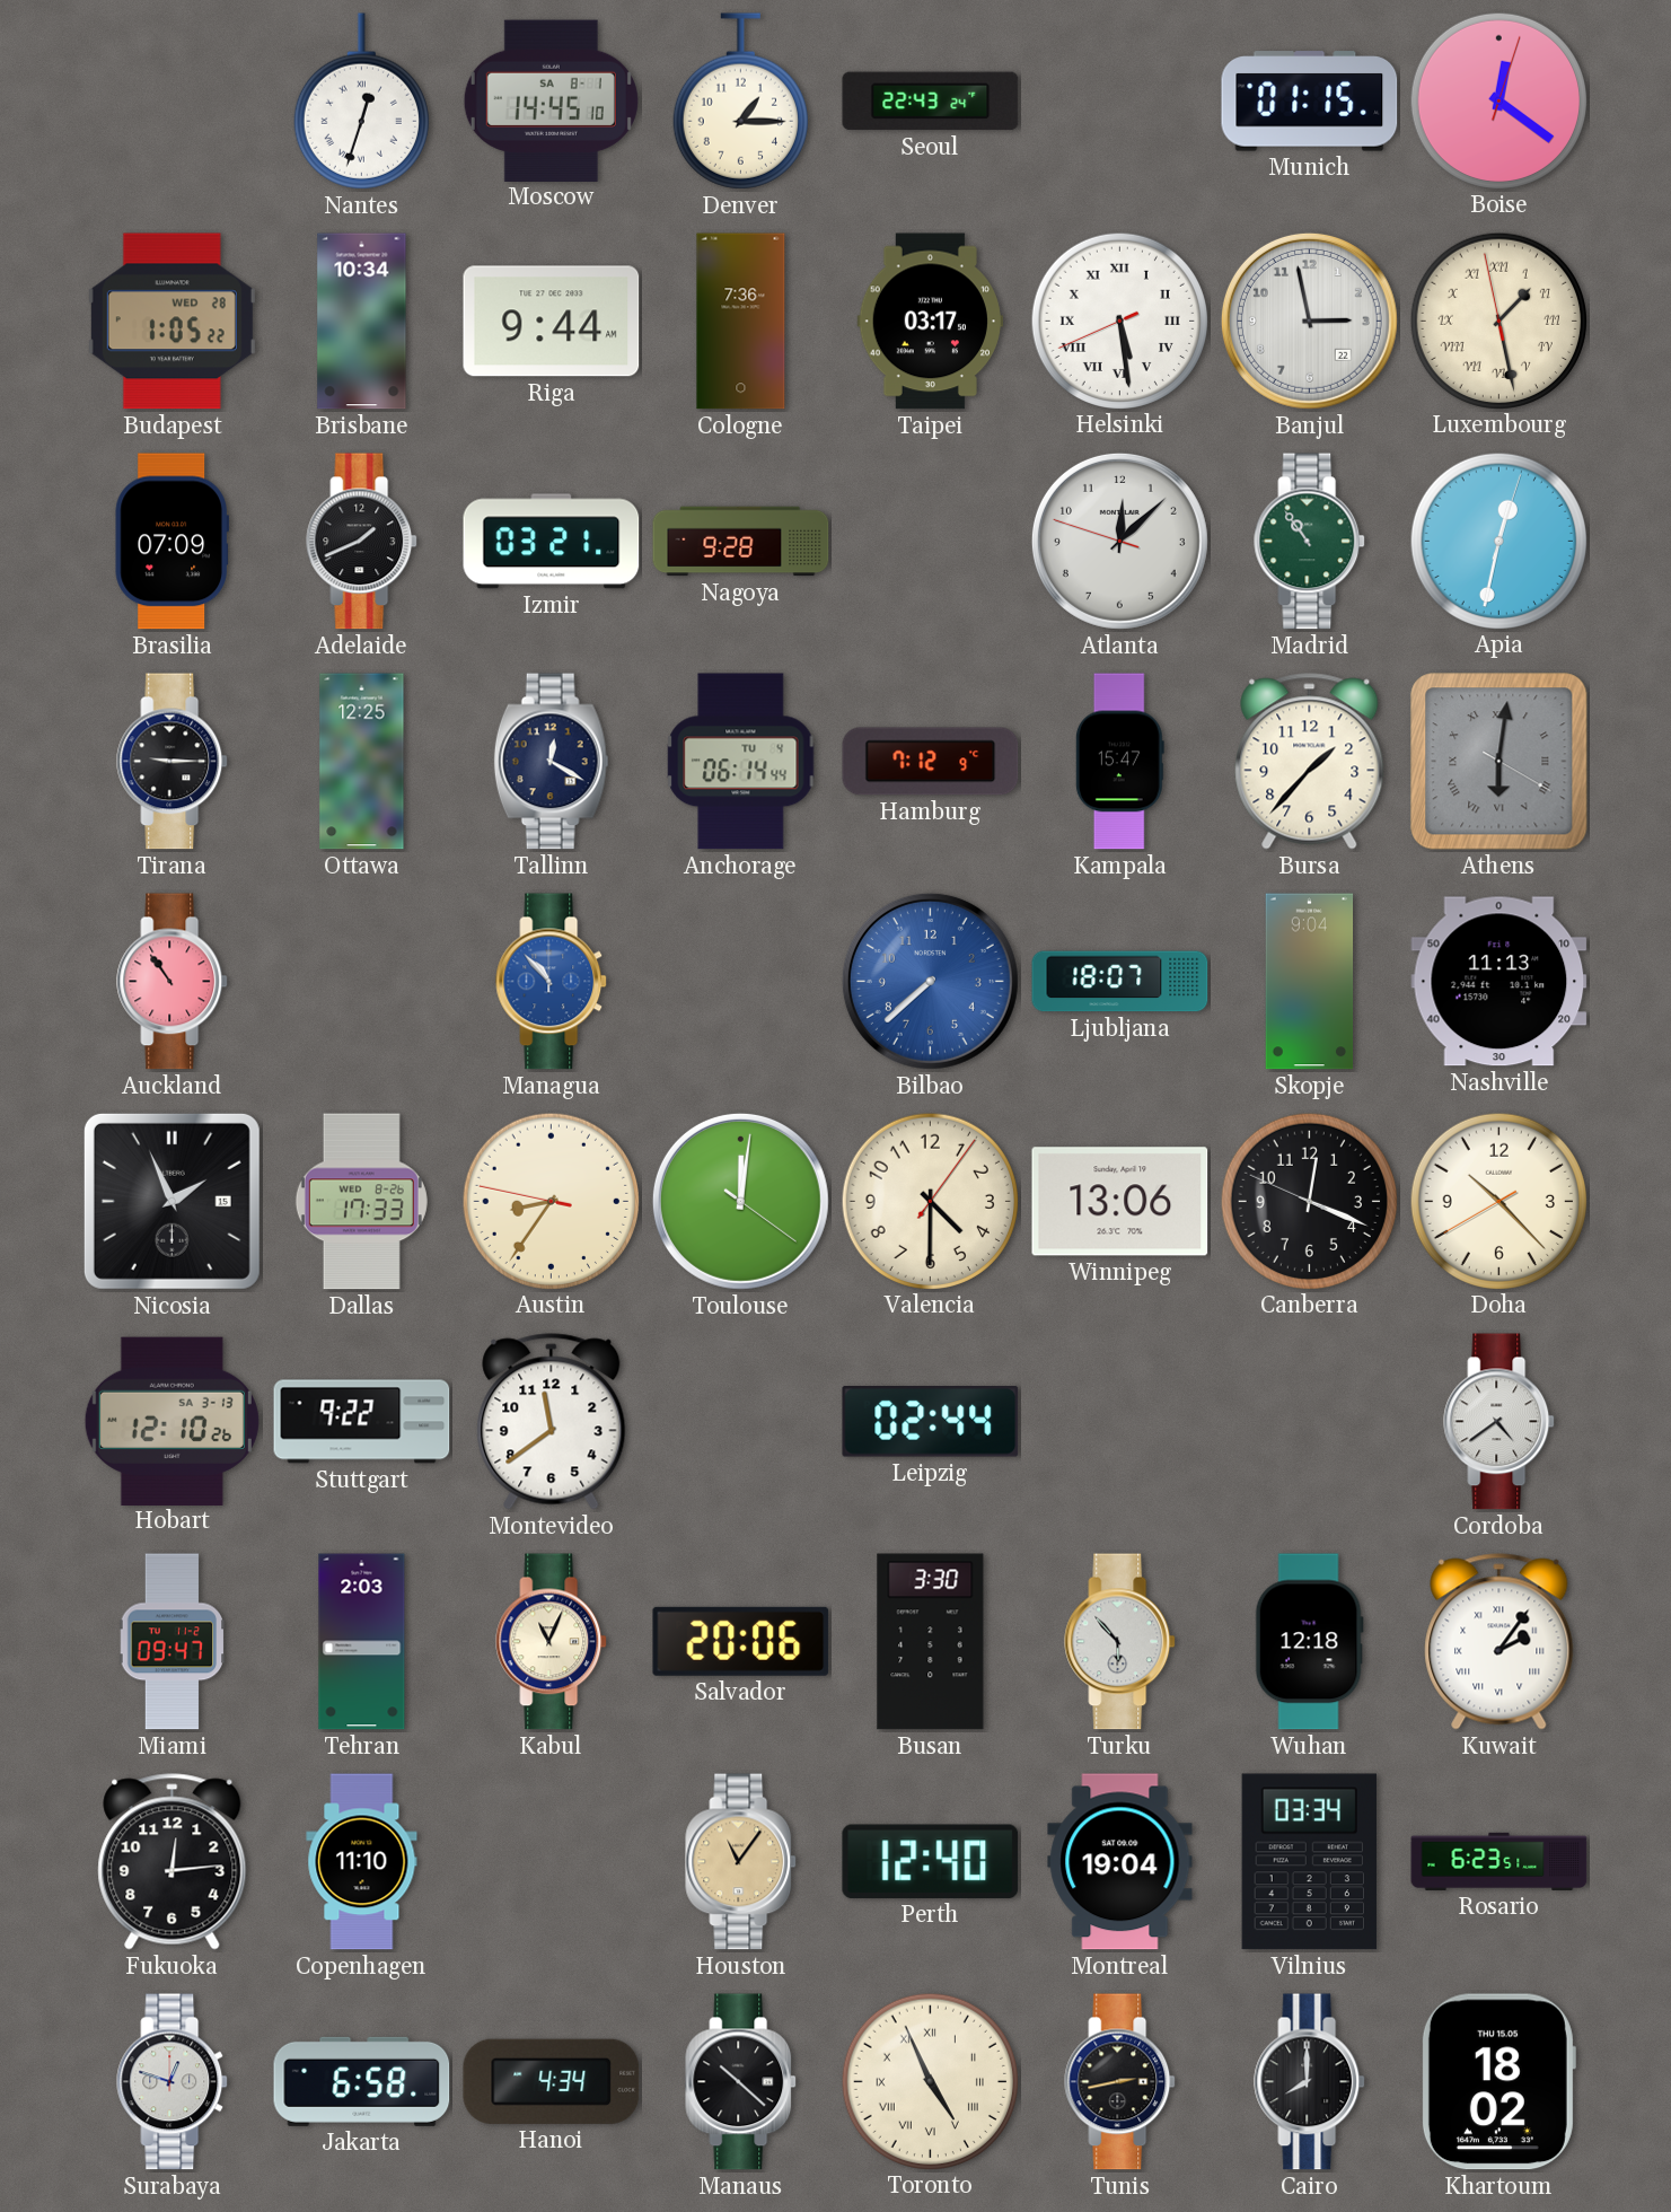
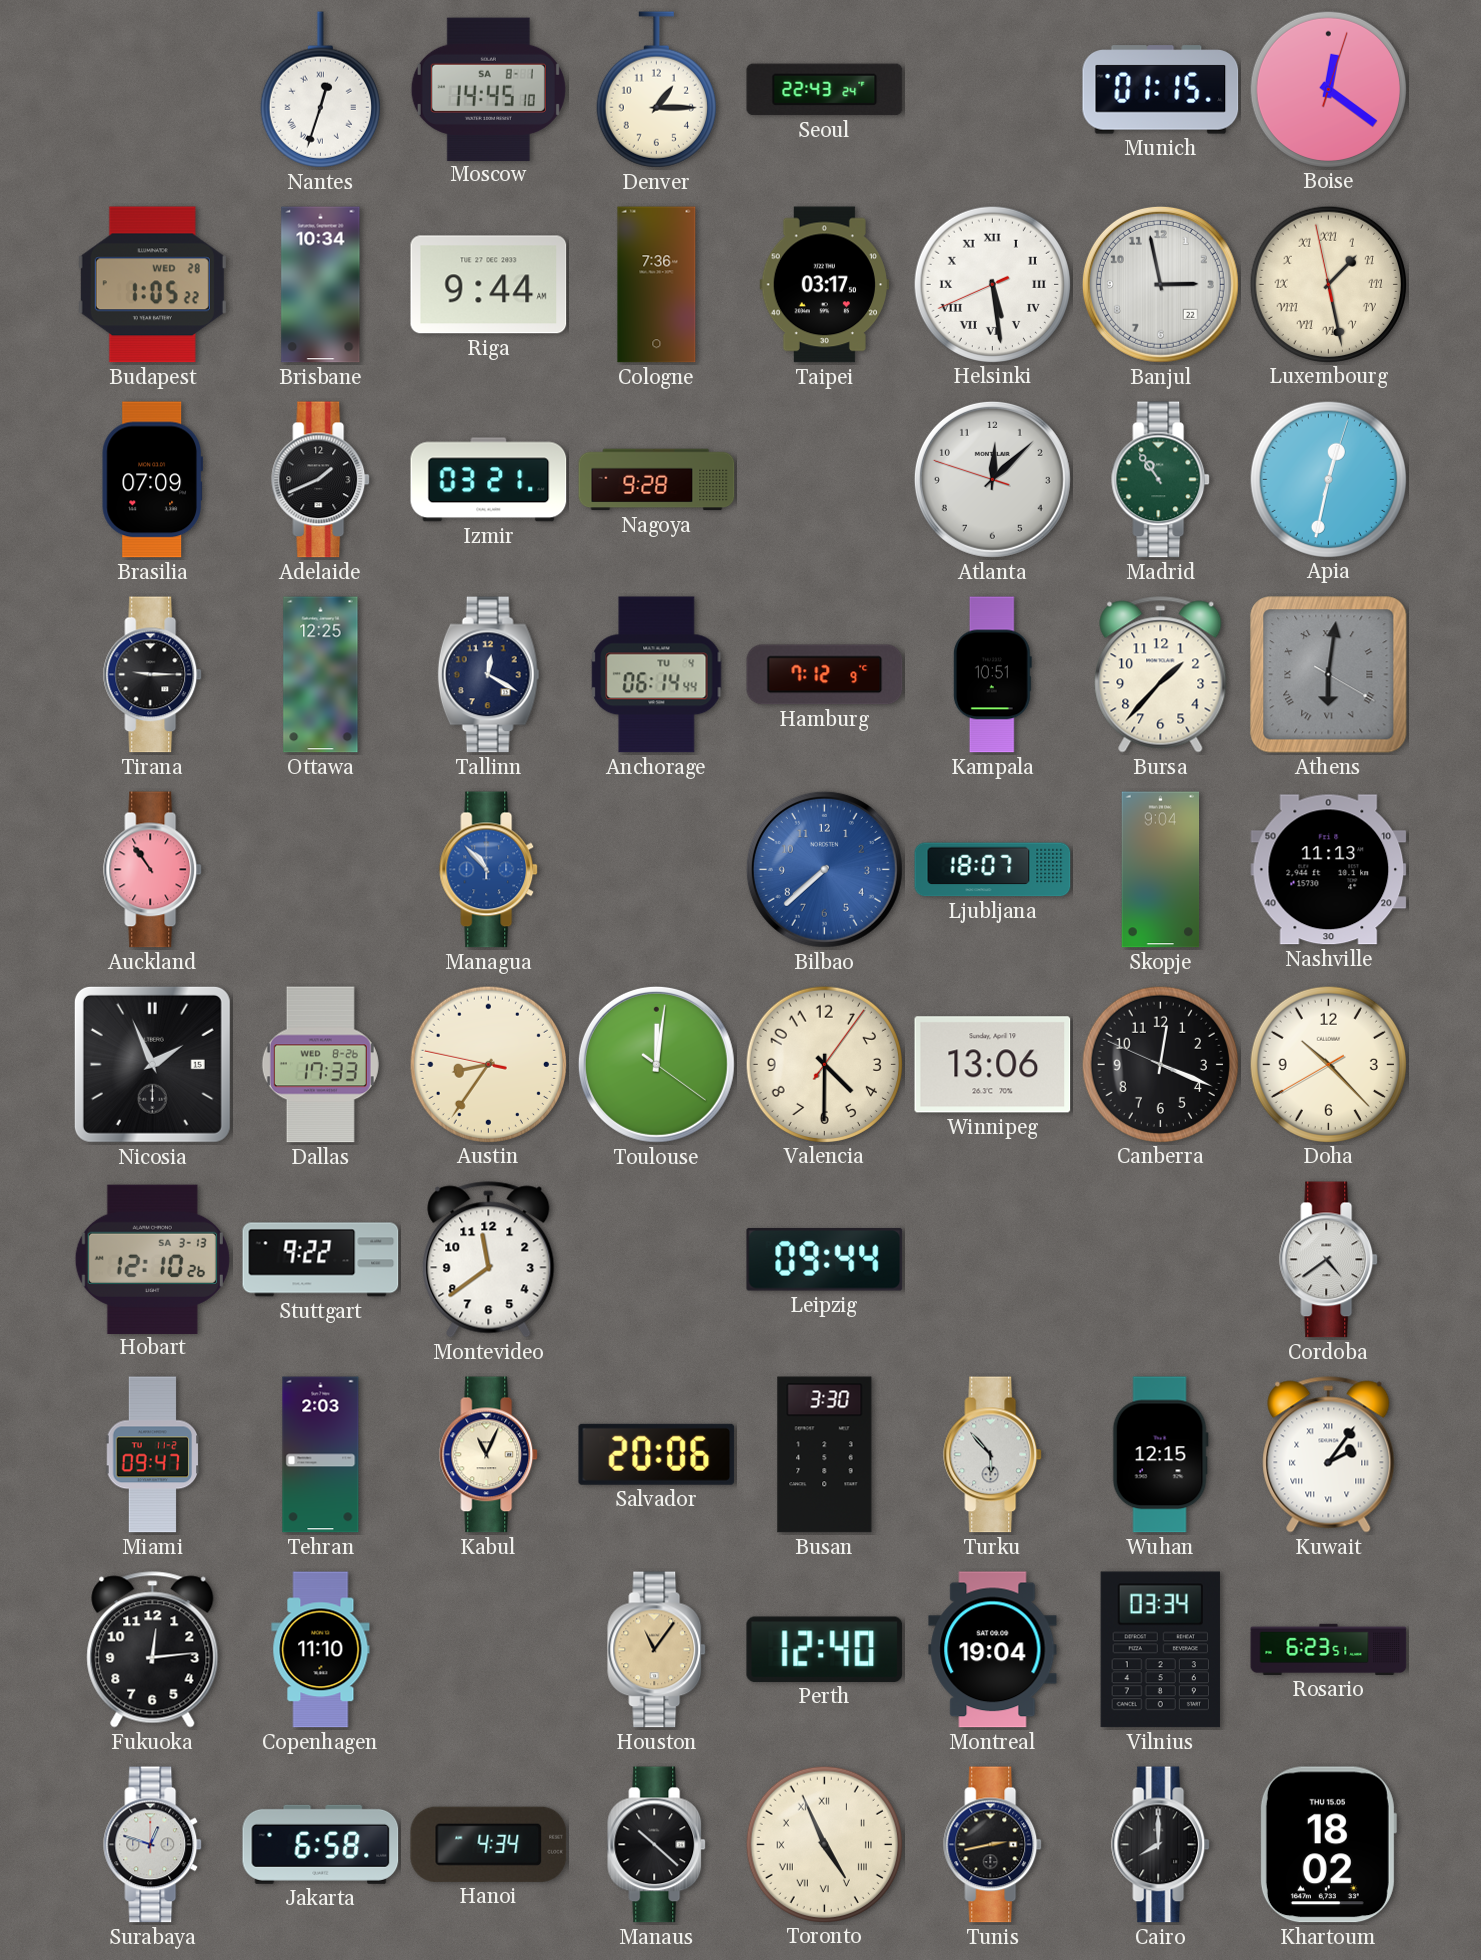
Kampala: 15:47 -> 10:51
Leipzig: 02:44 -> 09:44
Wuhan: 12:18 -> 12:15
